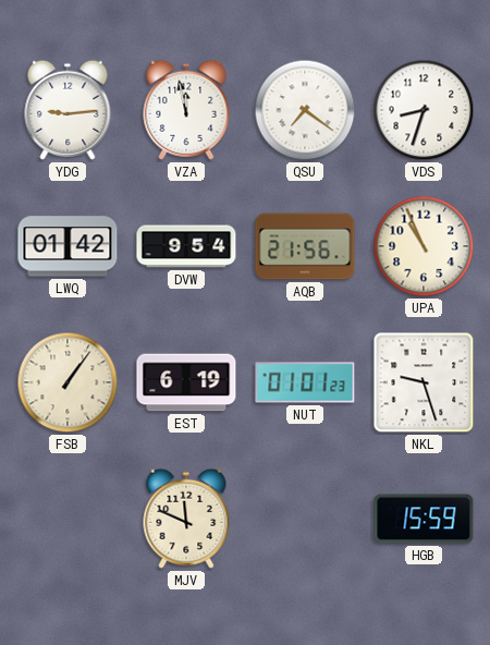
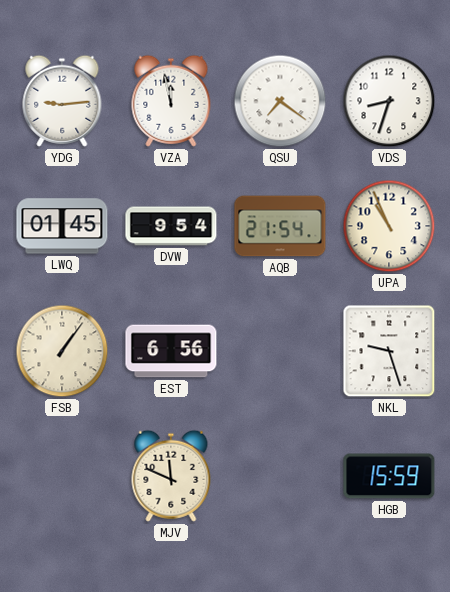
LWQ: 01:42 -> 01:45
AQB: 21:56 -> 21:54
EST: 6:19 -> 6:56
NUT: 01:01 -> none
